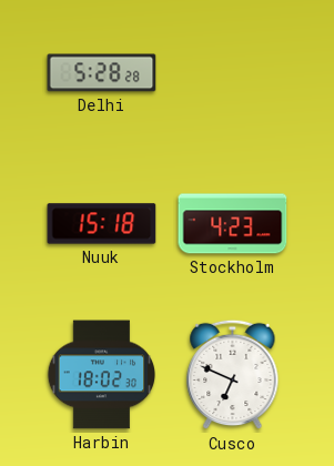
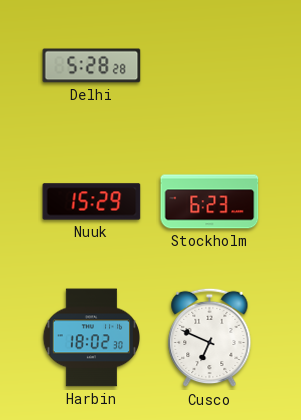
Nuuk: 15:18 -> 15:29
Stockholm: 4:23 -> 6:23
